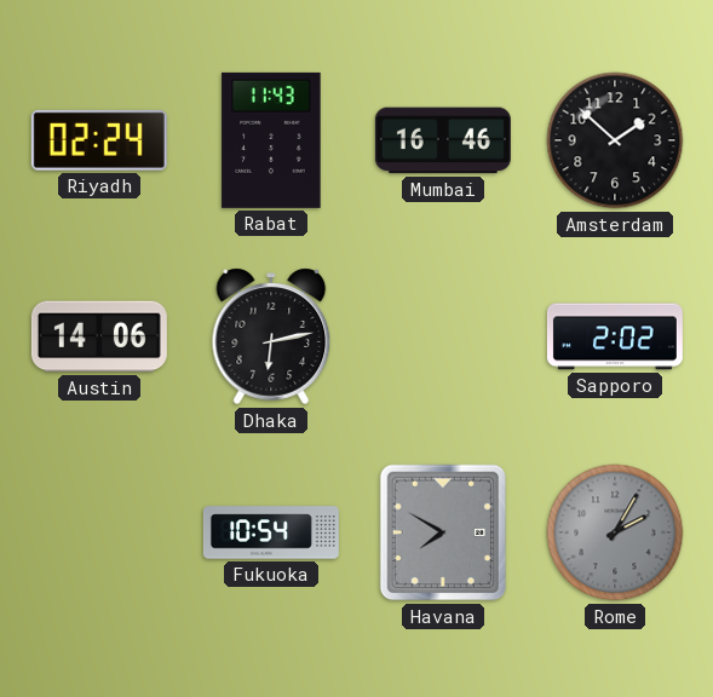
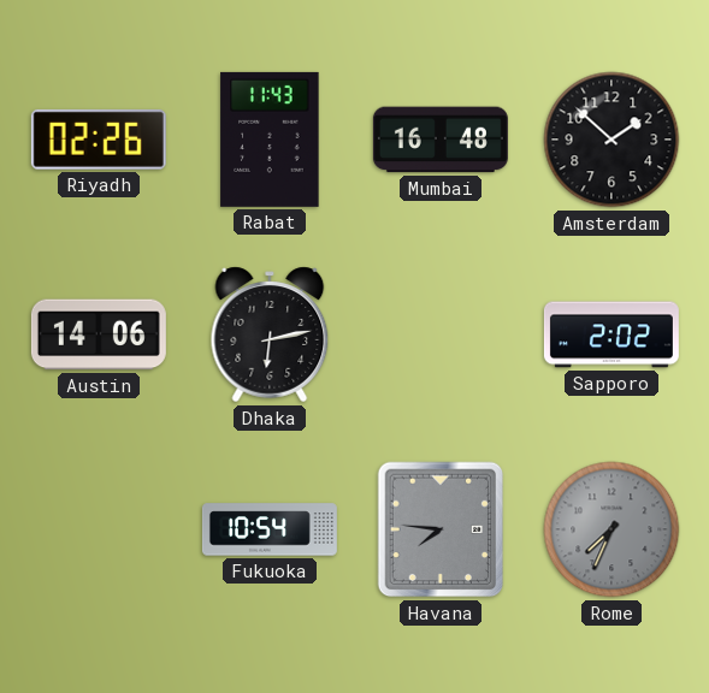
Riyadh: 02:24 -> 02:26
Mumbai: 16:46 -> 16:48
Havana: 7:50 -> 7:46
Rome: 2:05 -> 7:34
